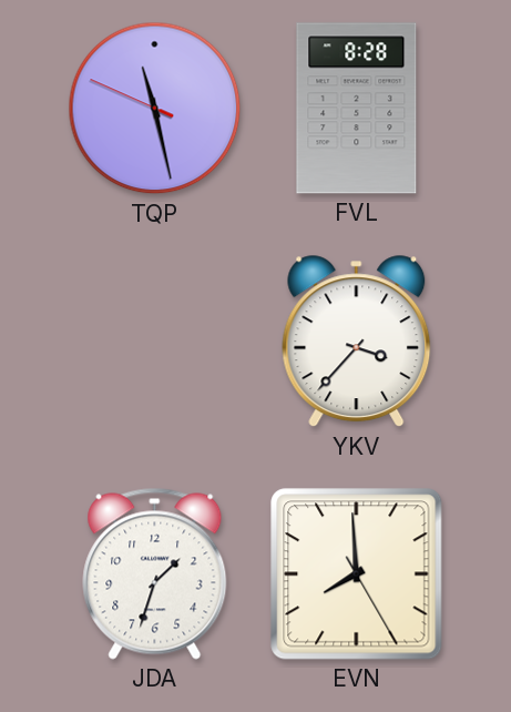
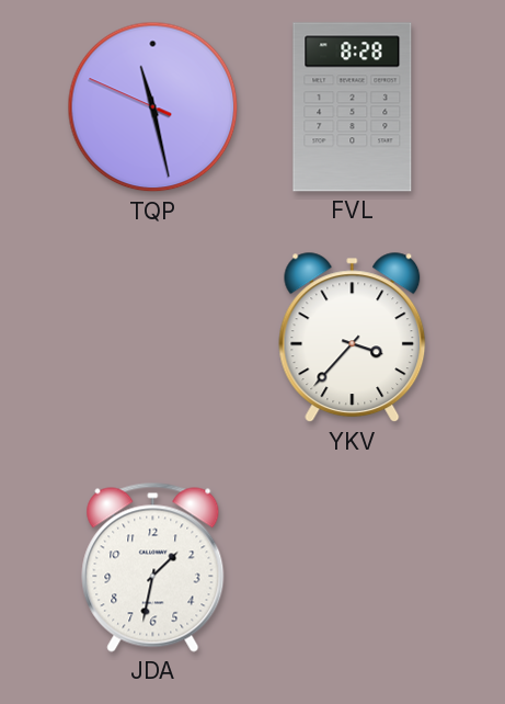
JDA: 1:33 -> 1:32
EVN: 7:59 -> none
